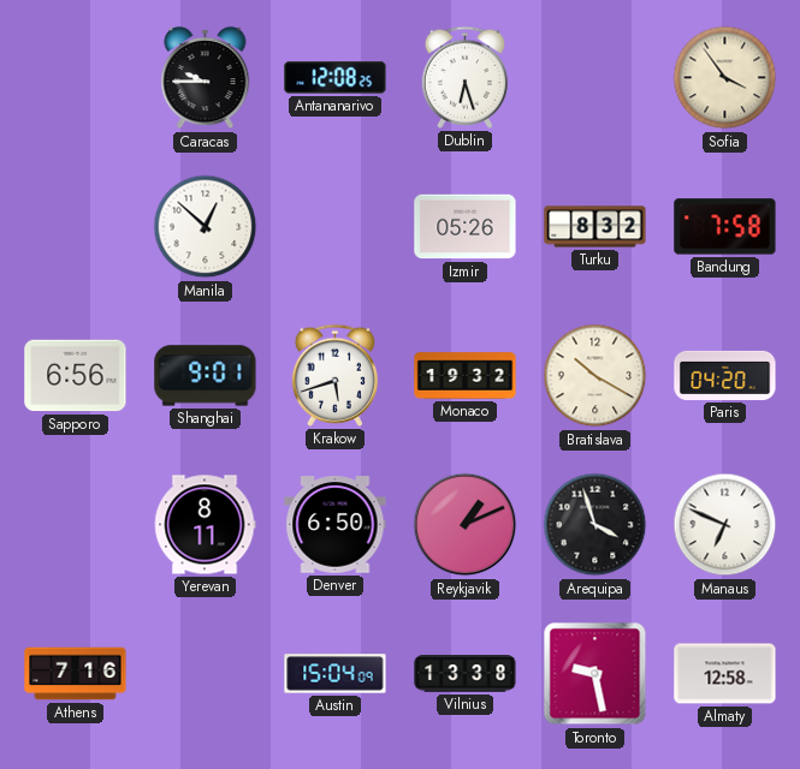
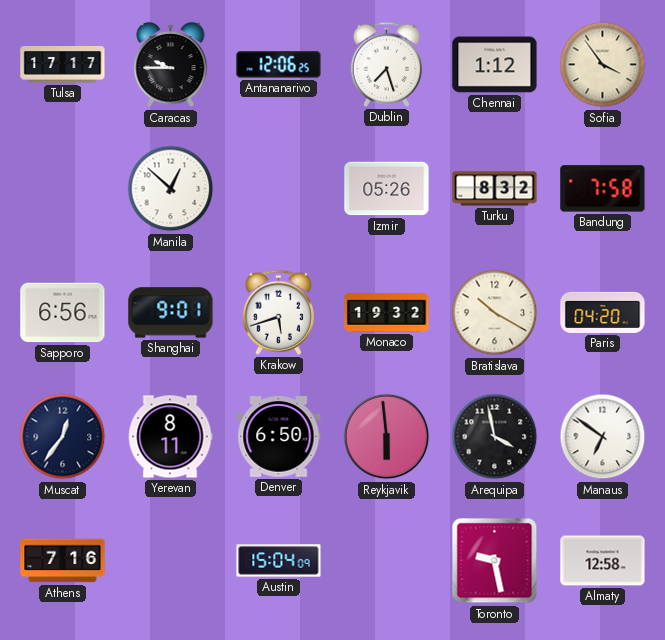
Tulsa: none -> 17:17
Antananarivo: 12:08 -> 12:06
Dublin: 6:27 -> 7:27
Chennai: none -> 1:12
Muscat: none -> 12:36
Reykjavik: 1:11 -> 5:59
Arequipa: 3:57 -> 3:58
Manaus: 6:49 -> 6:51
Vilnius: 13:38 -> none
